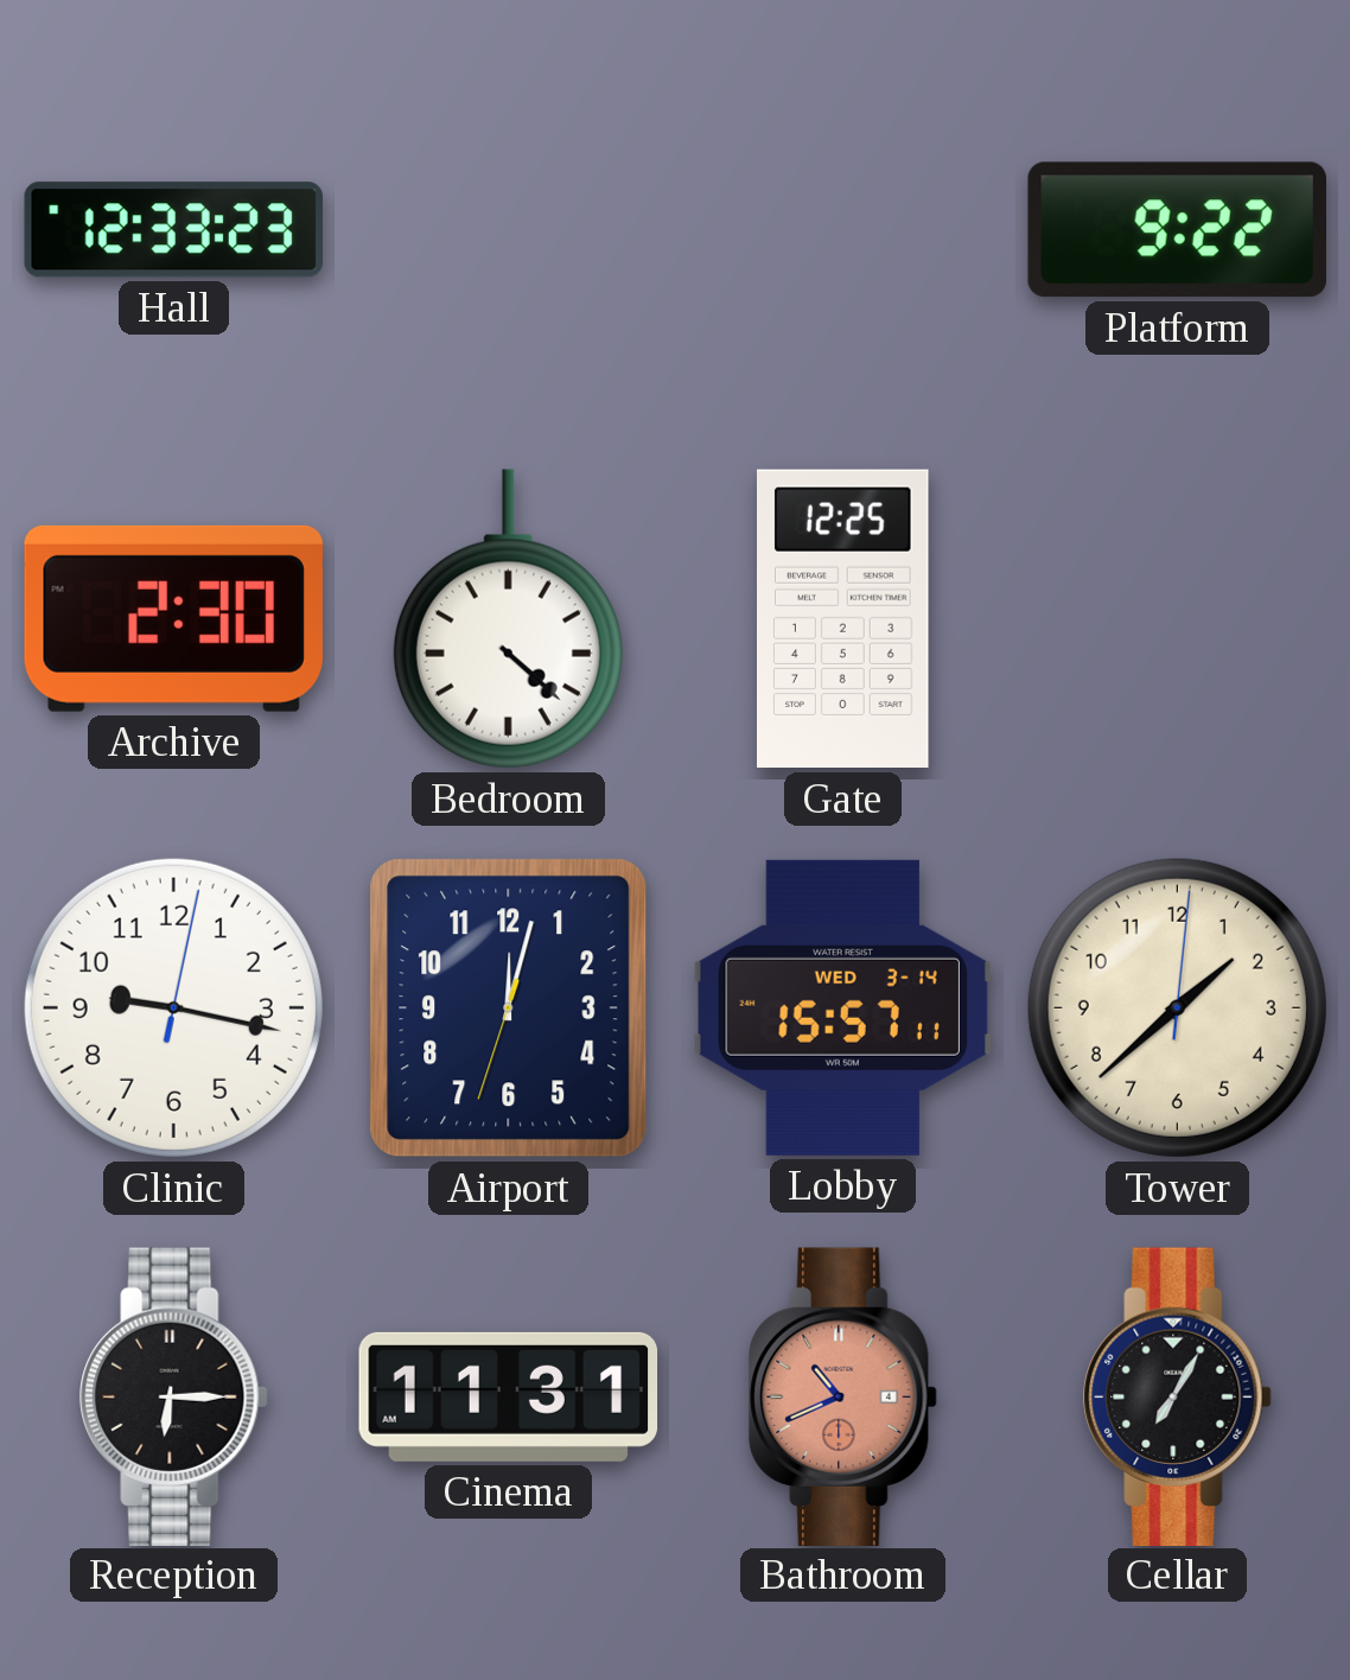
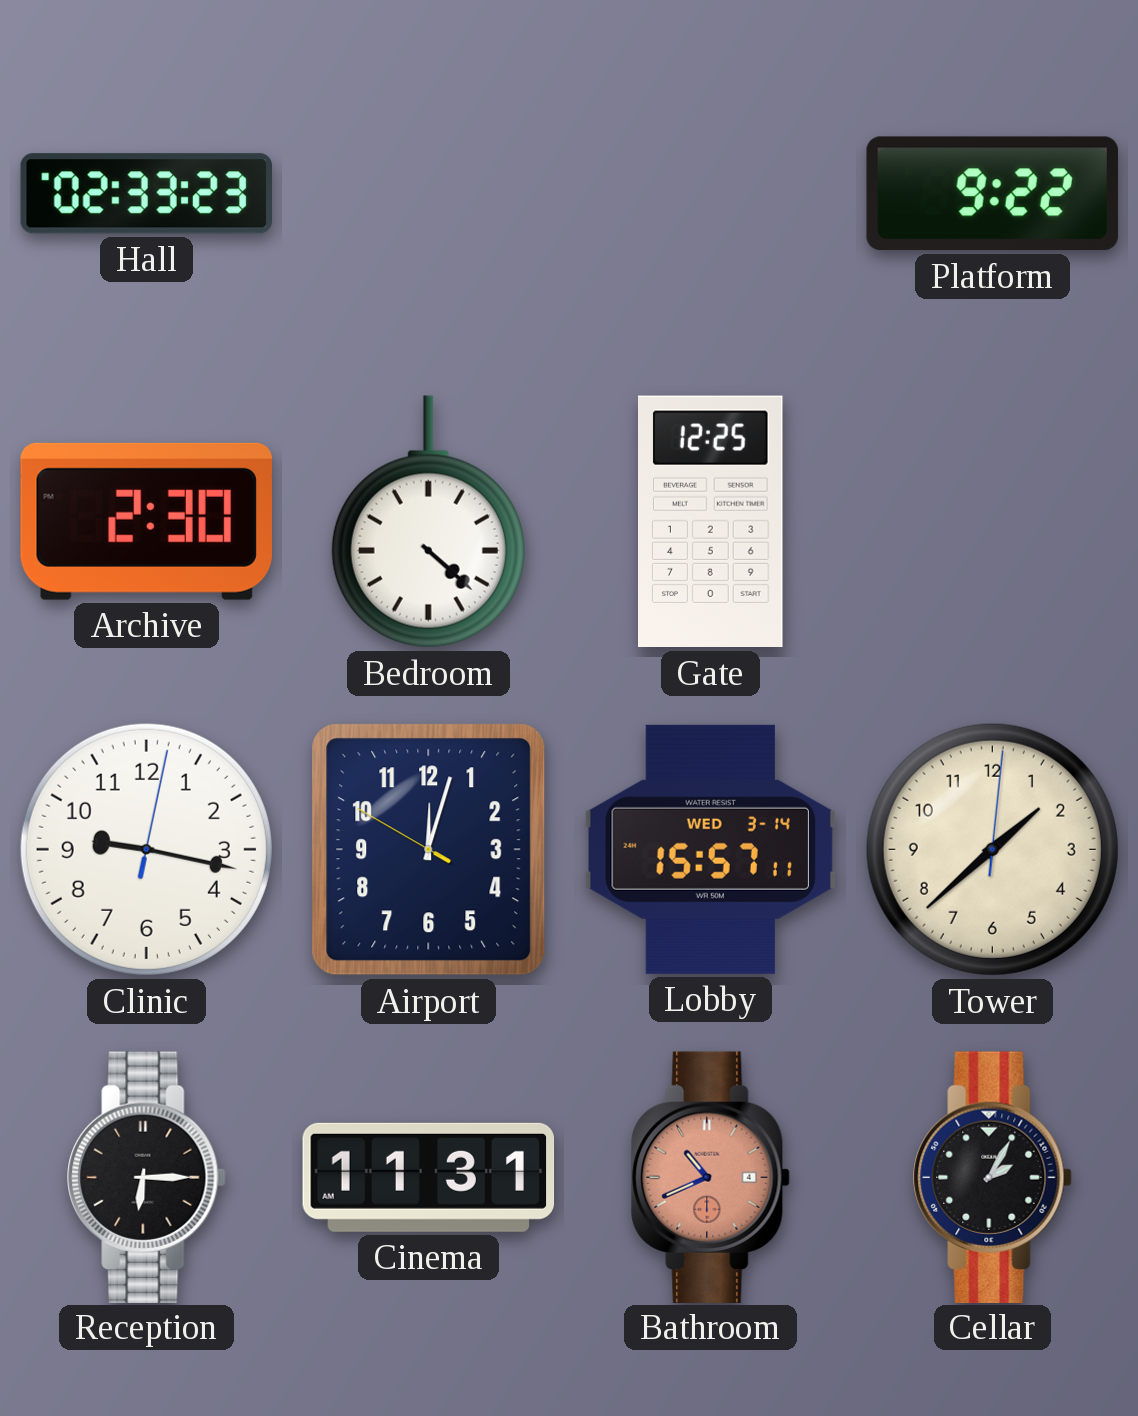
Hall: 12:33 -> 02:33
Airport: 12:02:33 -> 12:02:50
Cellar: 7:05 -> 2:05
